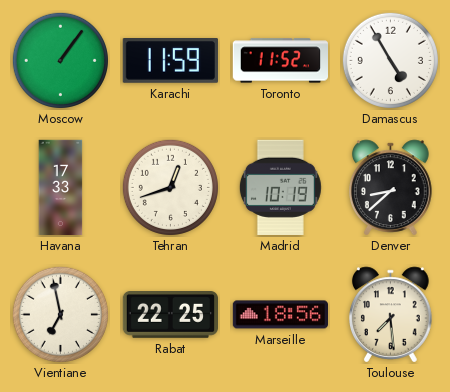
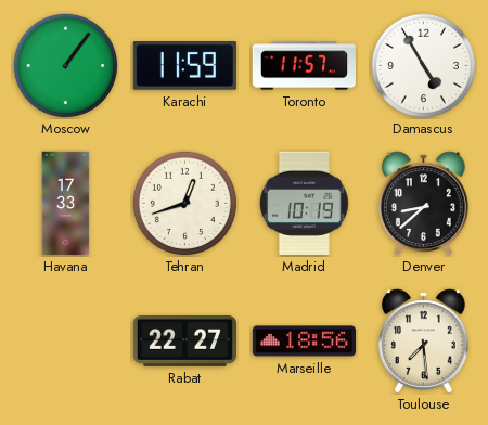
Toronto: 11:52 -> 11:57
Vientiane: 6:58 -> none
Rabat: 22:25 -> 22:27
